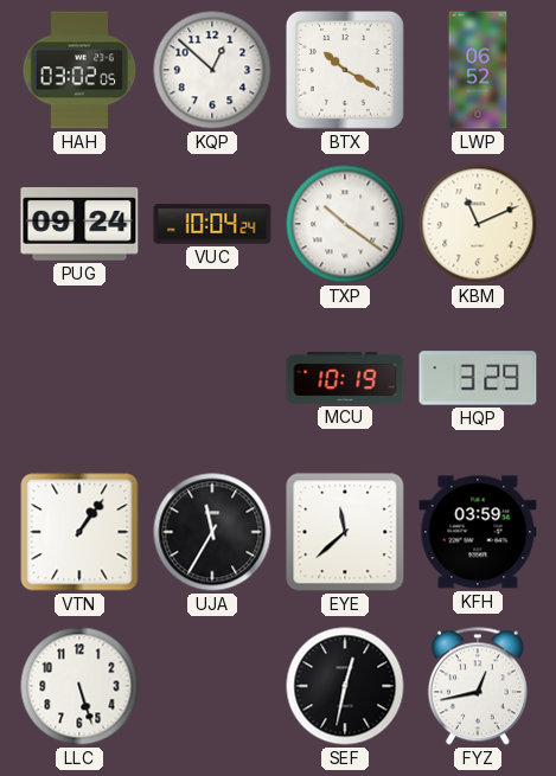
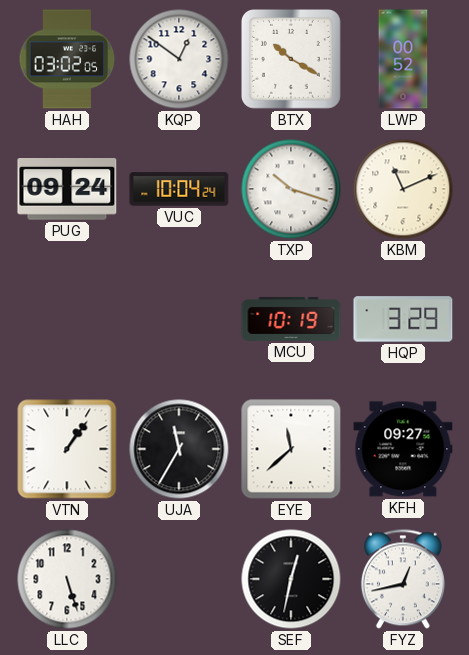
KQP: 12:52 -> 12:51
LWP: 06:52 -> 00:52
TXP: 10:21 -> 10:18
KFH: 03:59 -> 09:27
